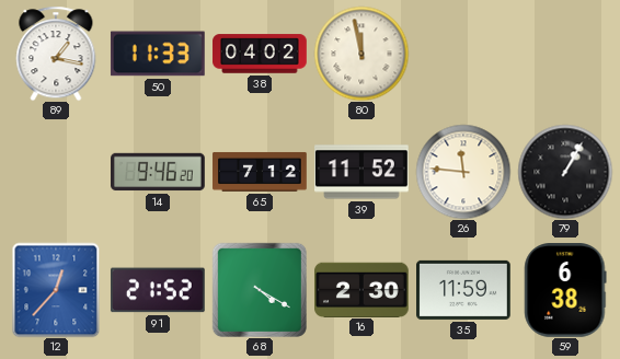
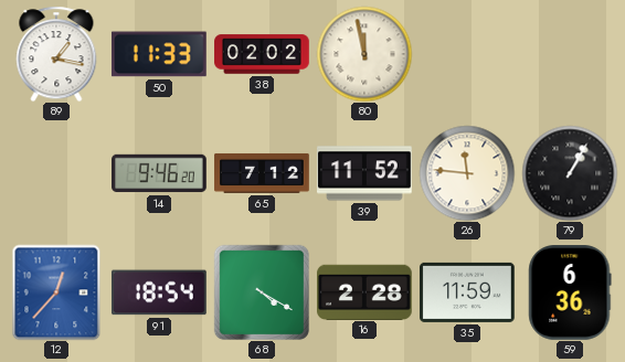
38: 04:02 -> 02:02
91: 21:52 -> 18:54
16: 2:30 -> 2:28
59: 6:38 -> 6:36
